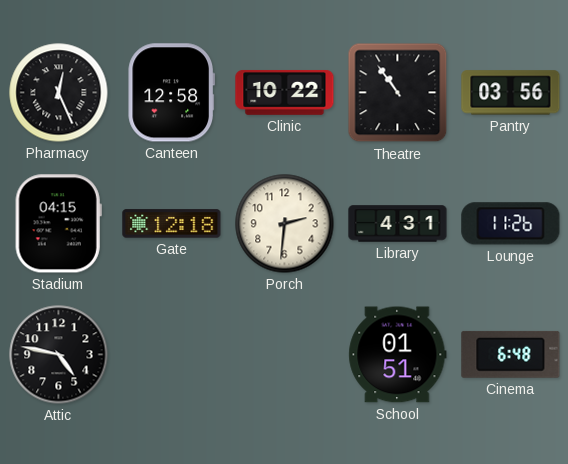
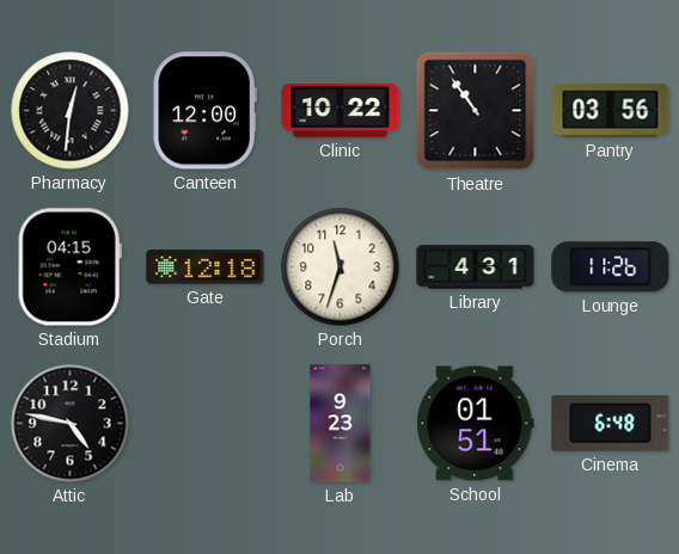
Pharmacy: 12:26 -> 12:31
Canteen: 12:58 -> 12:00
Porch: 2:31 -> 11:33
Lab: none -> 9:23
